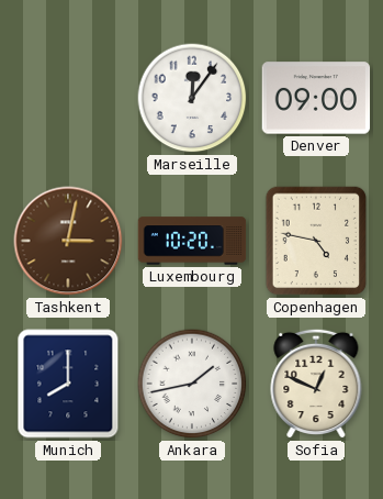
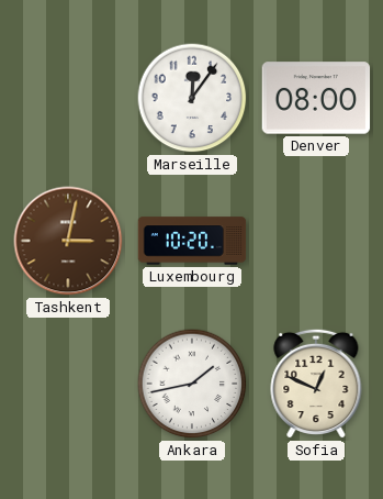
Denver: 09:00 -> 08:00
Copenhagen: 4:47 -> none
Munich: 8:00 -> none
